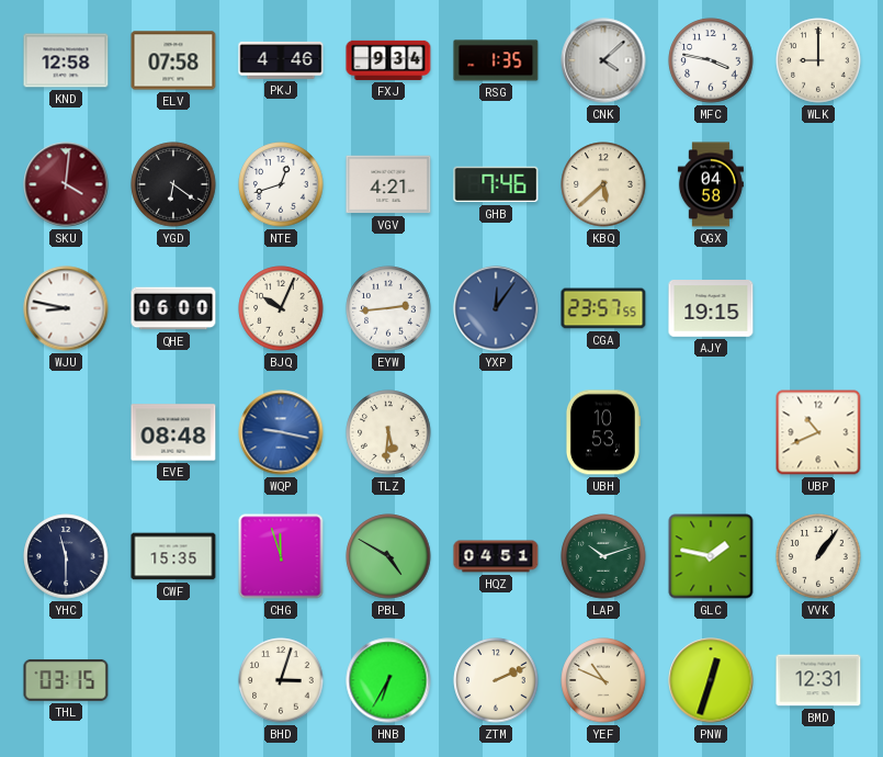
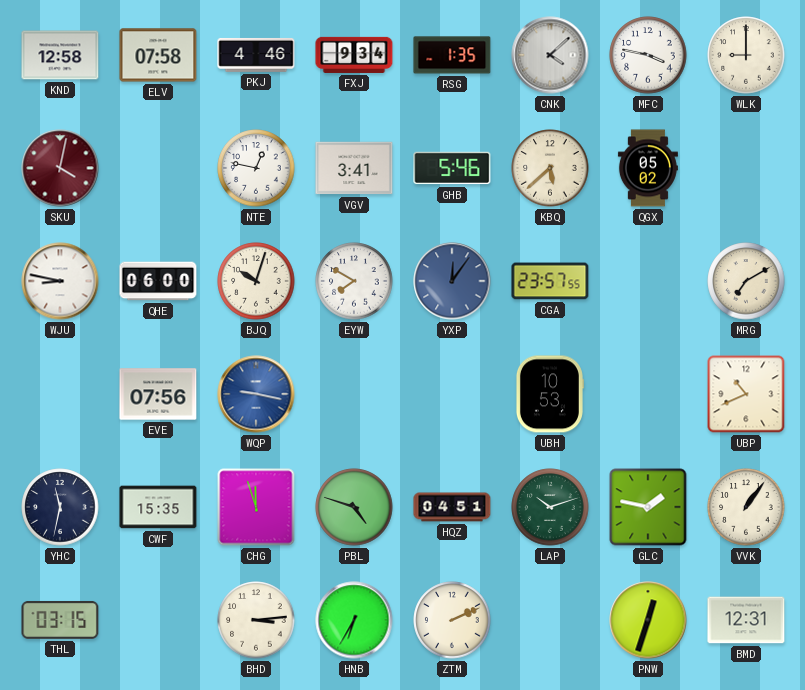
SKU: 4:01 -> 4:02
YGD: 6:21 -> none
NTE: 12:42 -> 12:47
VGV: 4:21 -> 3:41
GHB: 7:46 -> 5:46
QGX: 04:58 -> 05:02
BJQ: 10:04 -> 10:03
EYW: 2:44 -> 7:50
AJY: 19:15 -> none
MRG: none -> 7:10
EVE: 08:48 -> 07:56
TLZ: 5:31 -> none
YHC: 11:30 -> 11:32
PBL: 4:50 -> 4:48
BHD: 3:03 -> 3:14
YEF: 10:49 -> none
